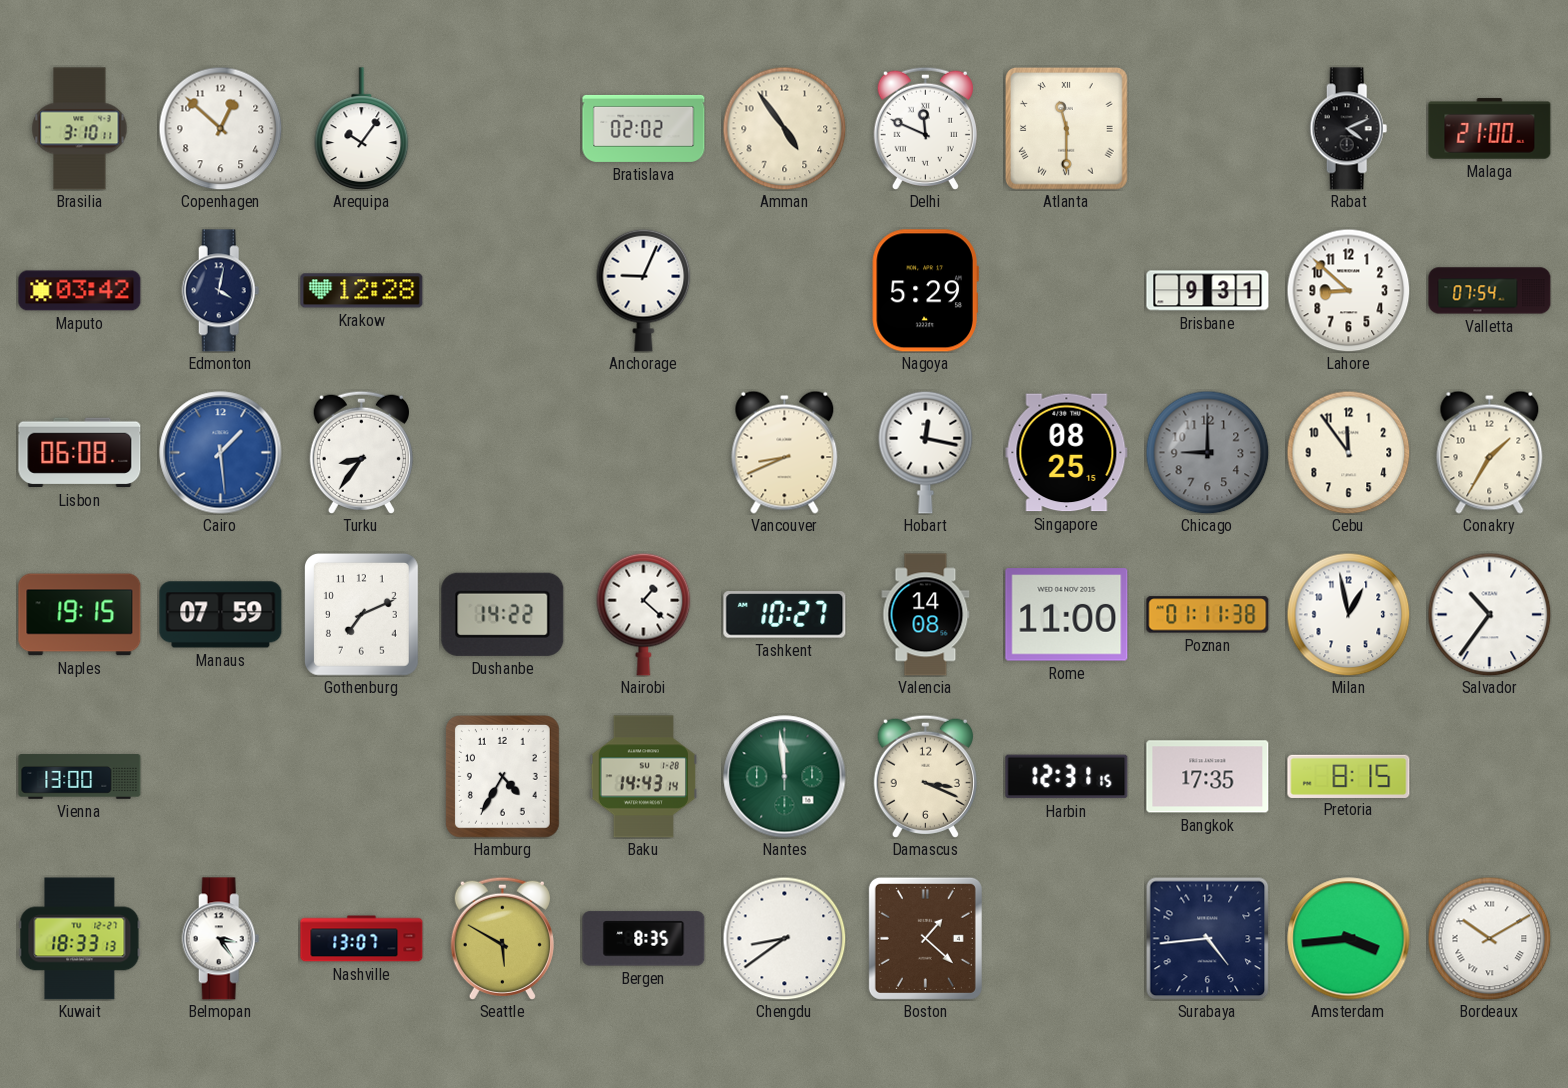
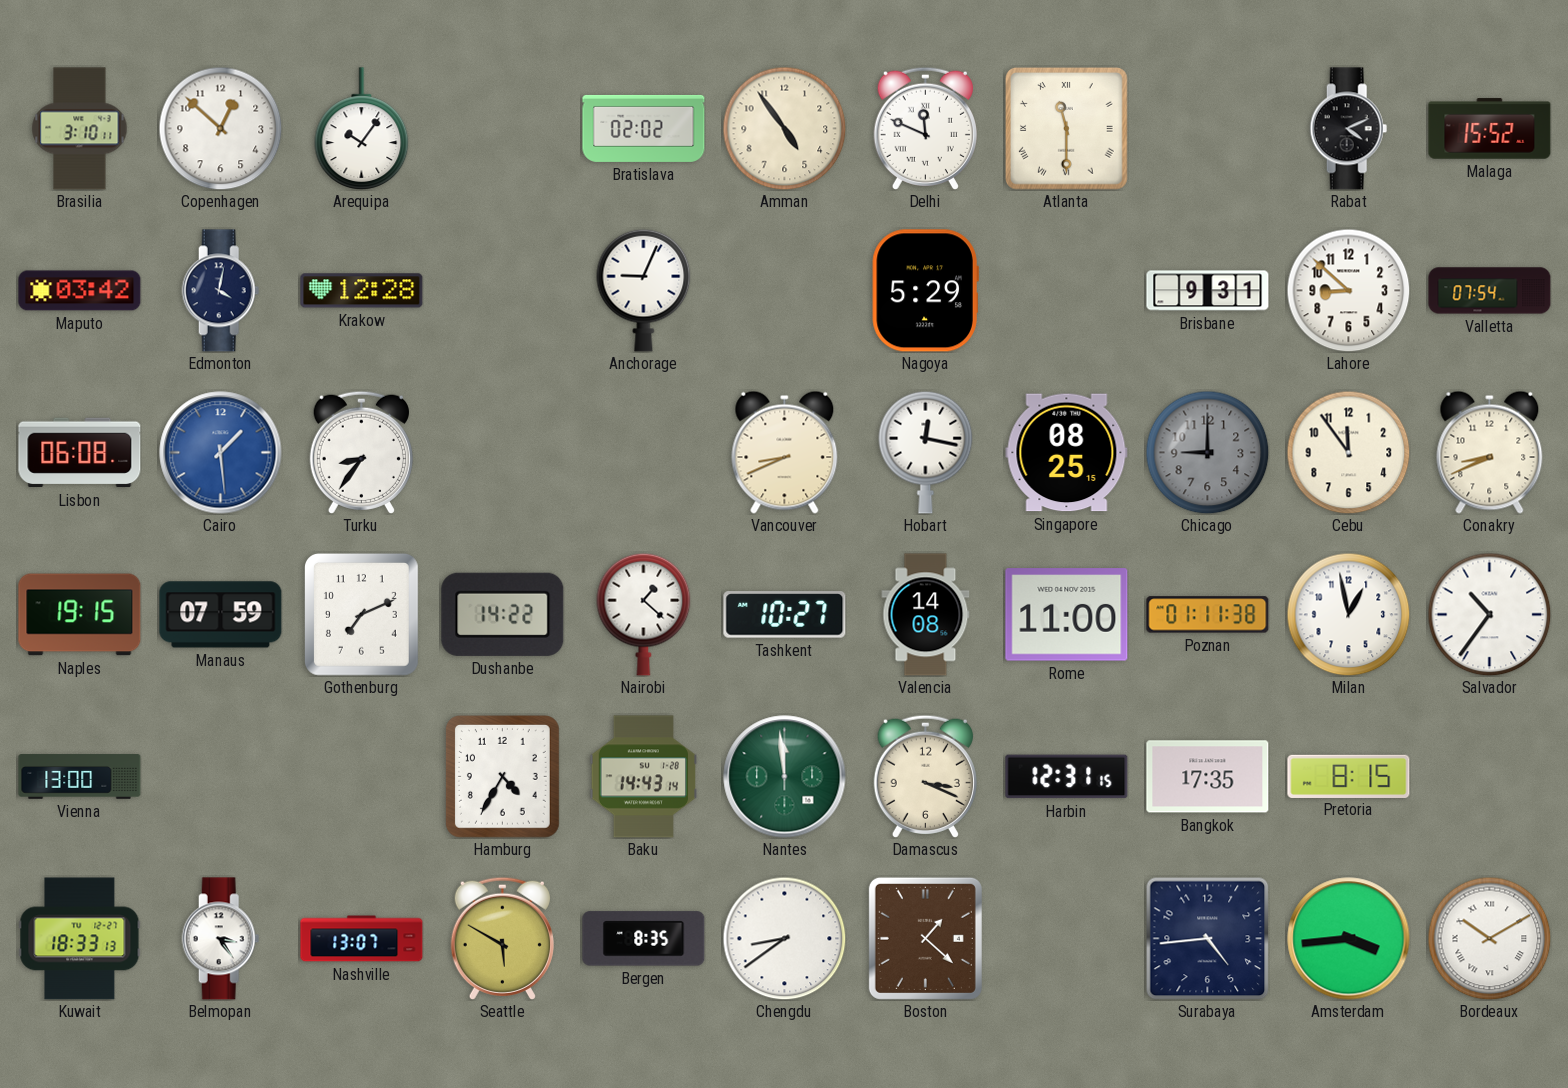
Malaga: 21:00 -> 15:52
Conakry: 1:35 -> 8:41
